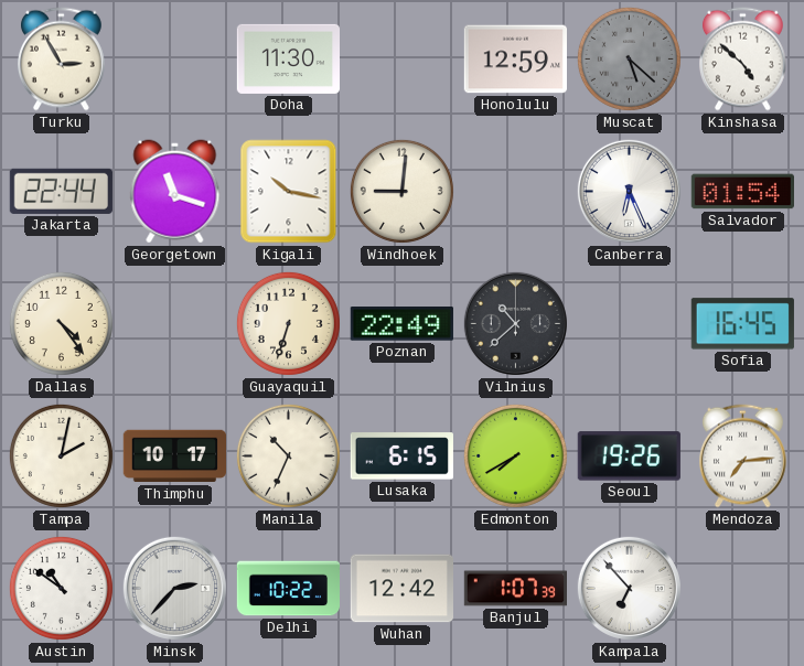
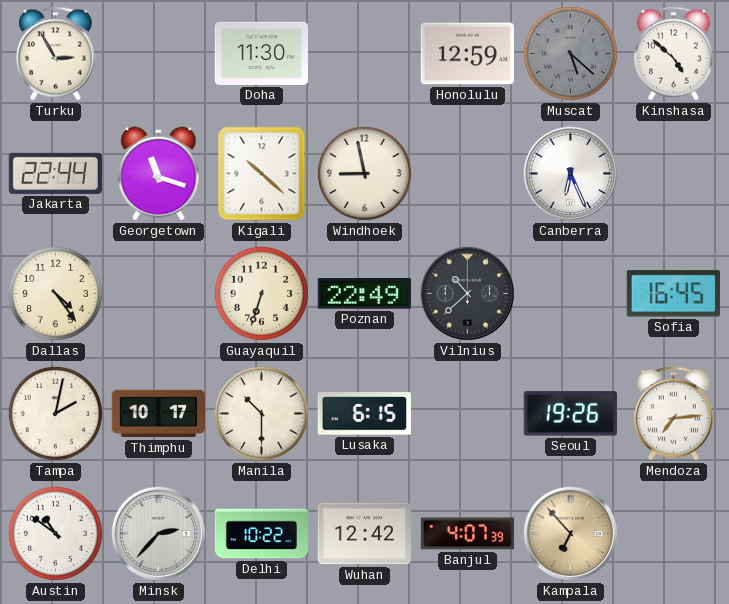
Kigali: 10:17 -> 10:22
Windhoek: 9:01 -> 8:58
Salvador: 01:54 -> none
Manila: 10:34 -> 10:30
Edmonton: 7:40 -> none
Banjul: 1:07 -> 4:07
Kampala dial: white -> champagne
